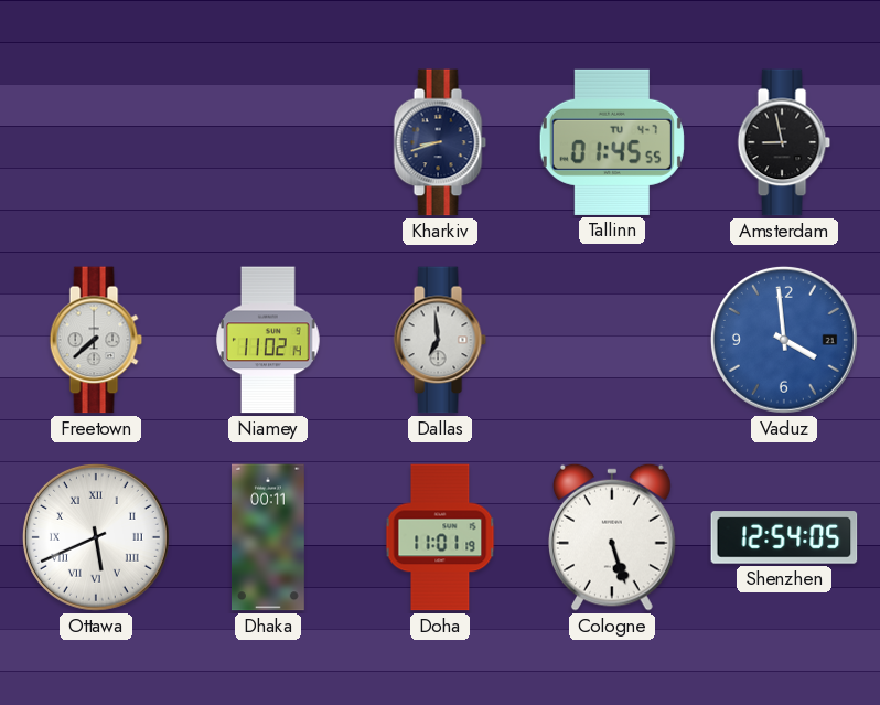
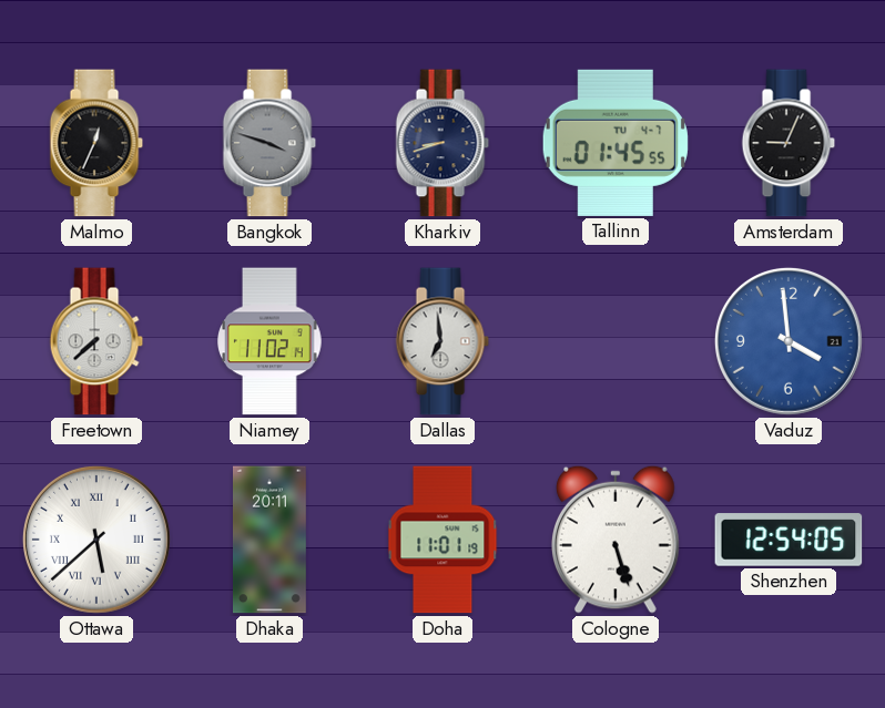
Malmo: none -> 12:34
Bangkok: none -> 3:48
Amsterdam: 8:58 -> 9:04
Ottawa: 5:41 -> 5:38
Dhaka: 00:11 -> 20:11
